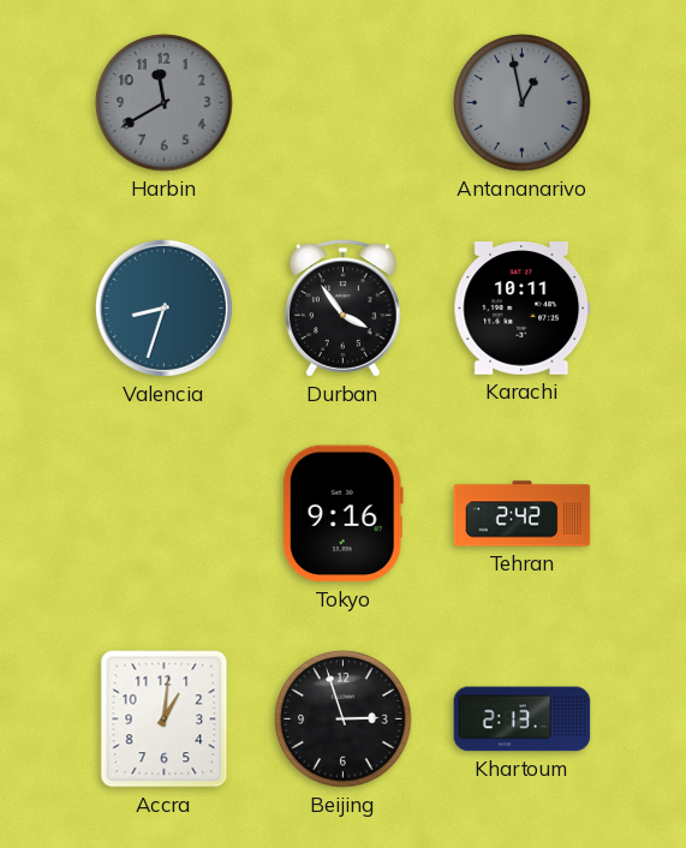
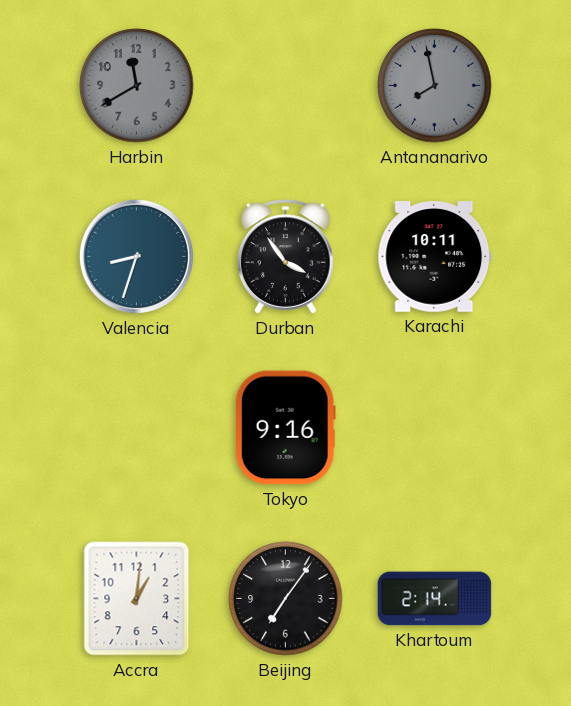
Antananarivo: 12:58 -> 7:58
Tehran: 2:42 -> none
Beijing: 2:57 -> 7:06
Khartoum: 2:13 -> 2:14
